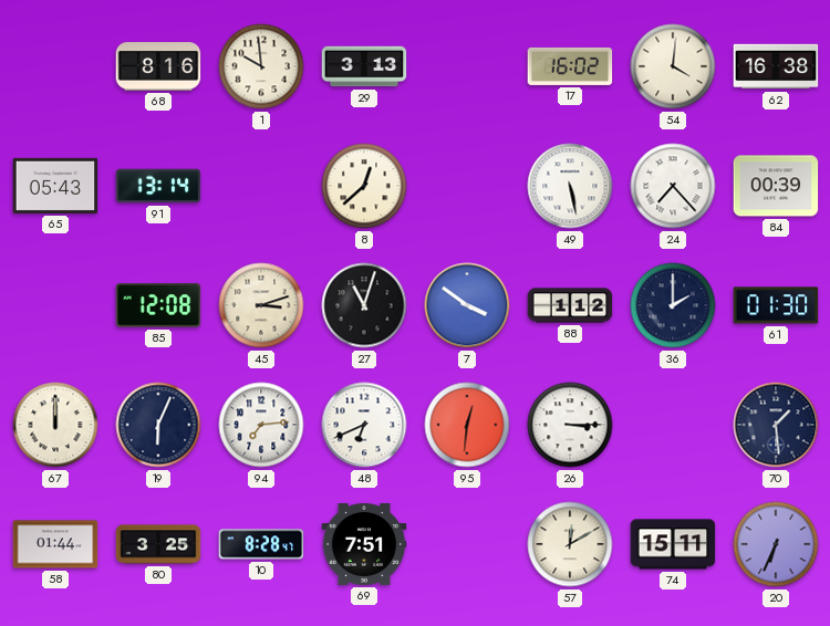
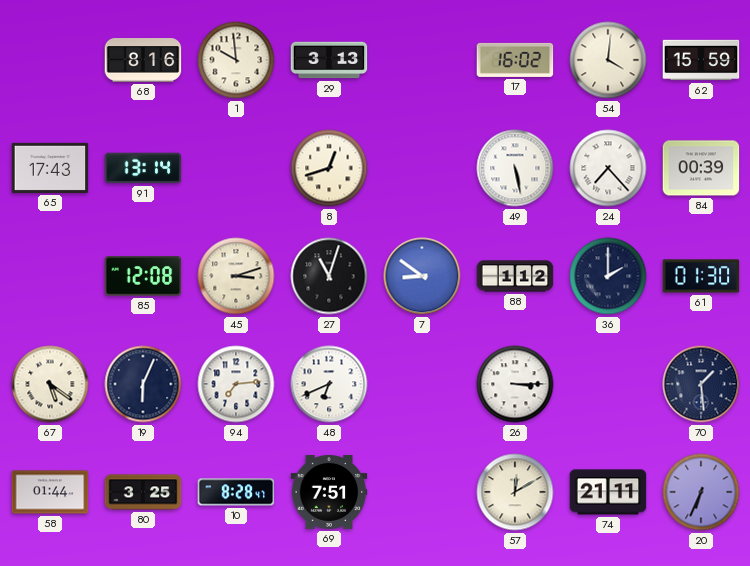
62: 16:38 -> 15:59
65: 05:43 -> 17:43
8: 12:38 -> 12:42
7: 3:51 -> 8:51
67: 12:00 -> 5:21
95: 12:31 -> none
74: 15:11 -> 21:11
